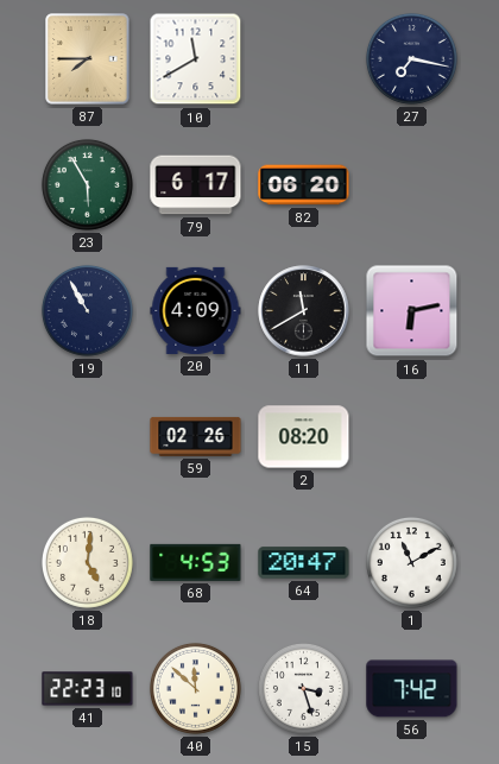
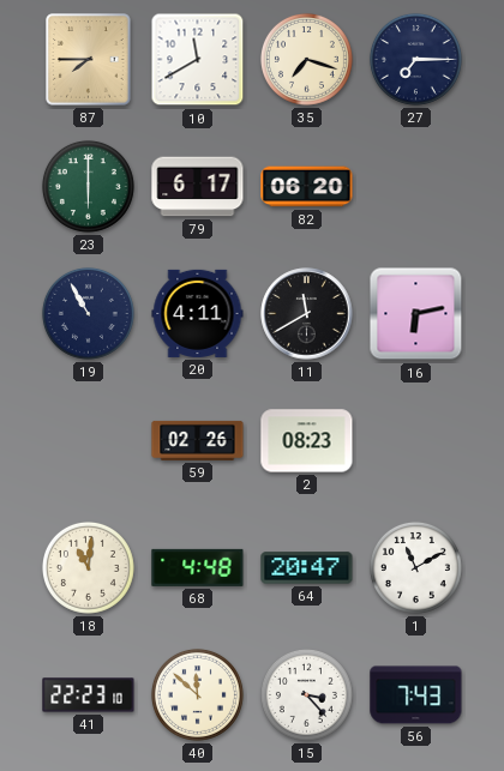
35: none -> 7:18
27: 7:17 -> 7:15
23: 5:55 -> 6:00
20: 4:09 -> 4:11
2: 08:20 -> 08:23
18: 5:01 -> 11:01
68: 4:53 -> 4:48
15: 3:27 -> 3:23
56: 7:42 -> 7:43
